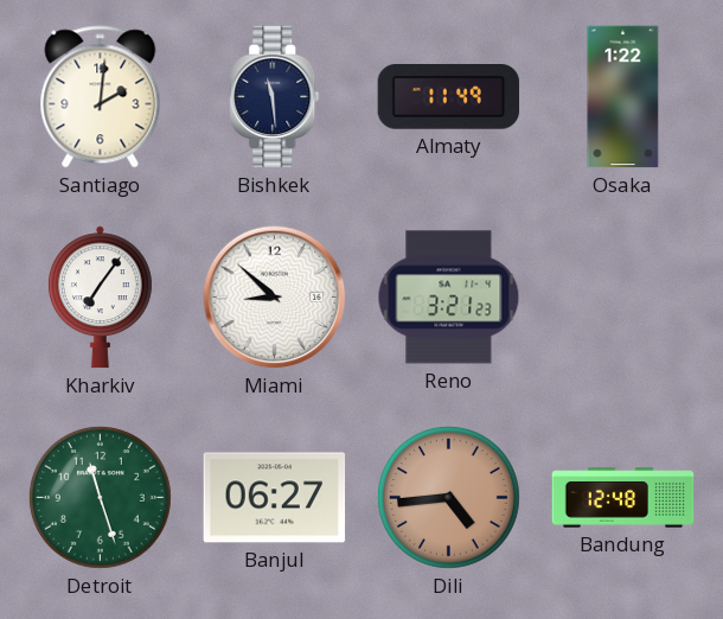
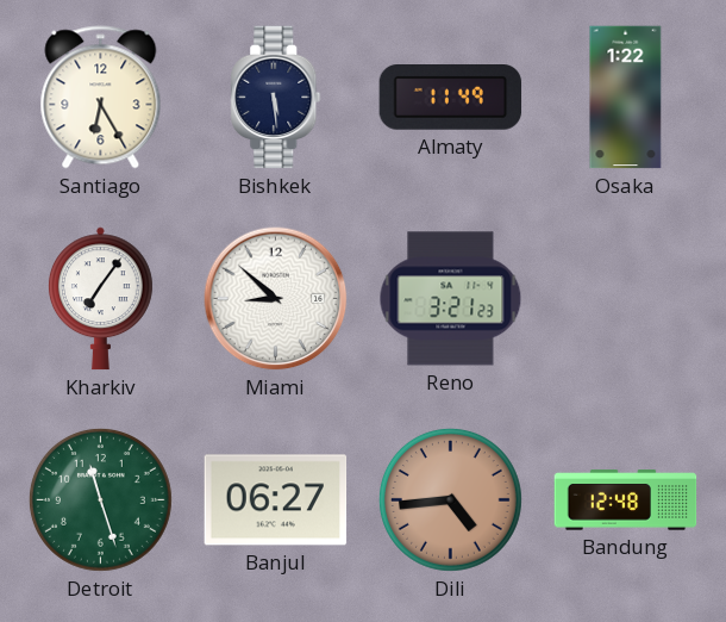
Santiago: 2:01 -> 6:25
Bishkek: 11:29 -> 5:29
